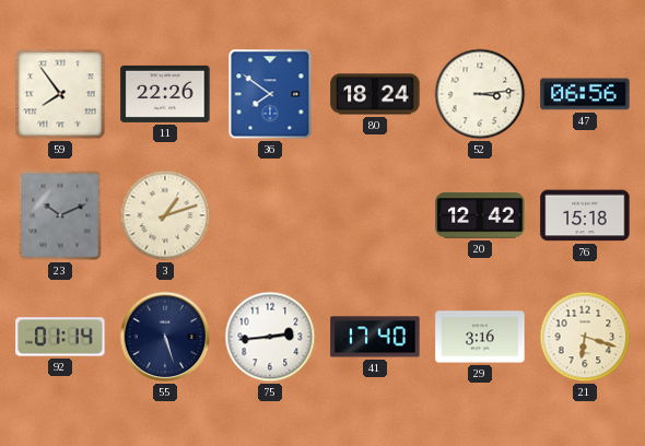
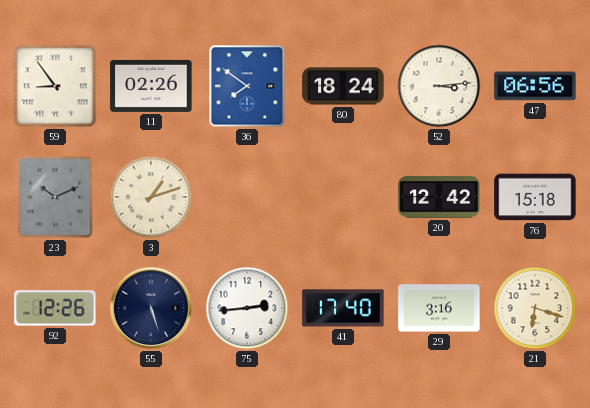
59: 7:54 -> 8:54
11: 22:26 -> 02:26
92: 01:14 -> 12:26
